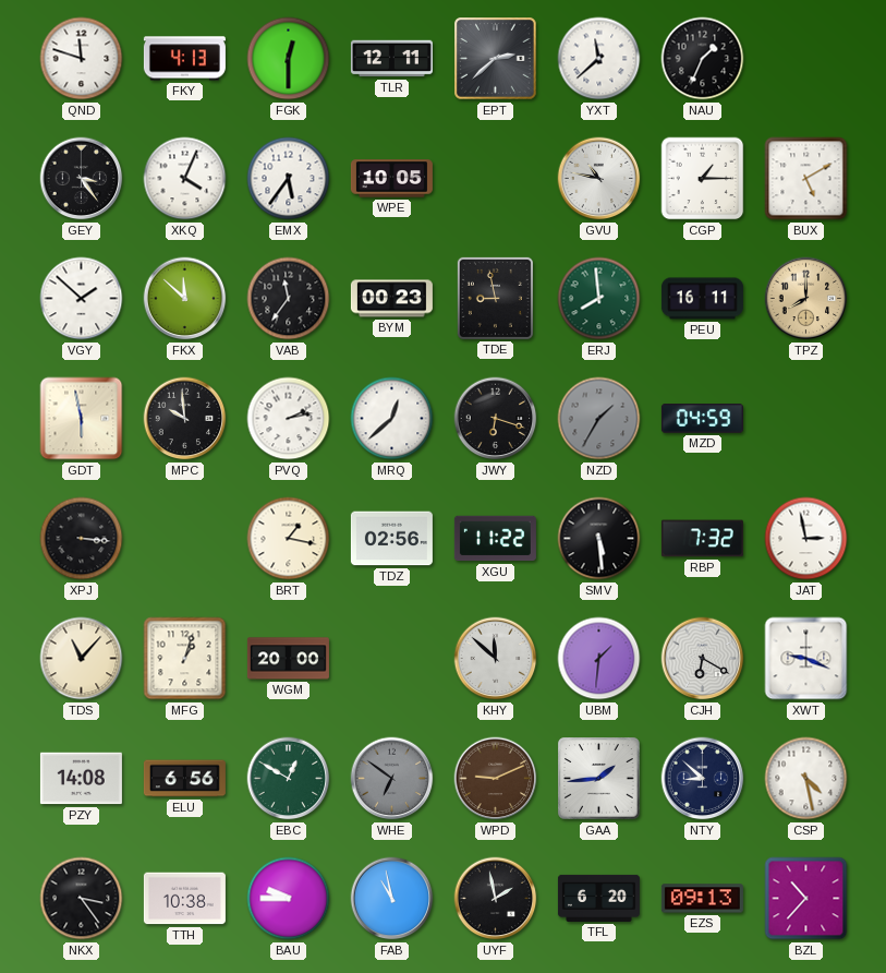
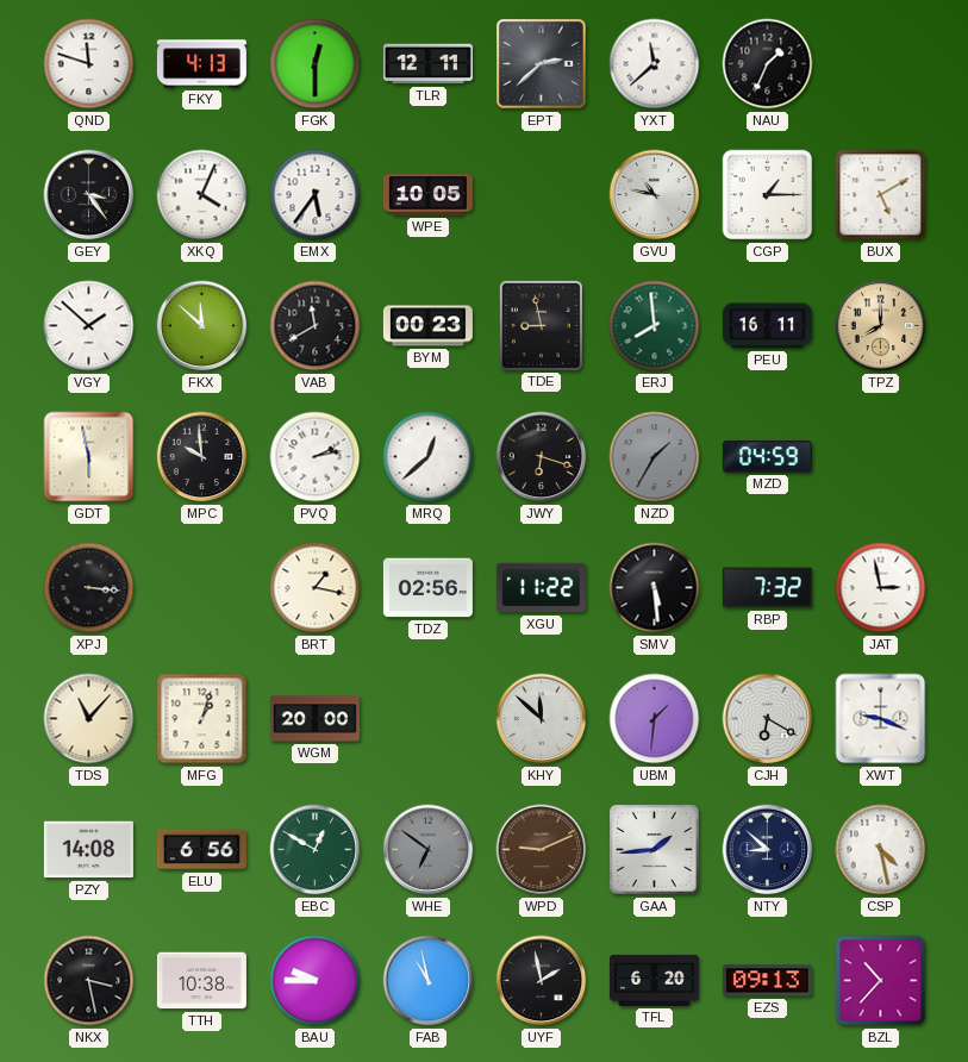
VAB: 11:36 -> 11:40
NKX: 3:24 -> 3:28
